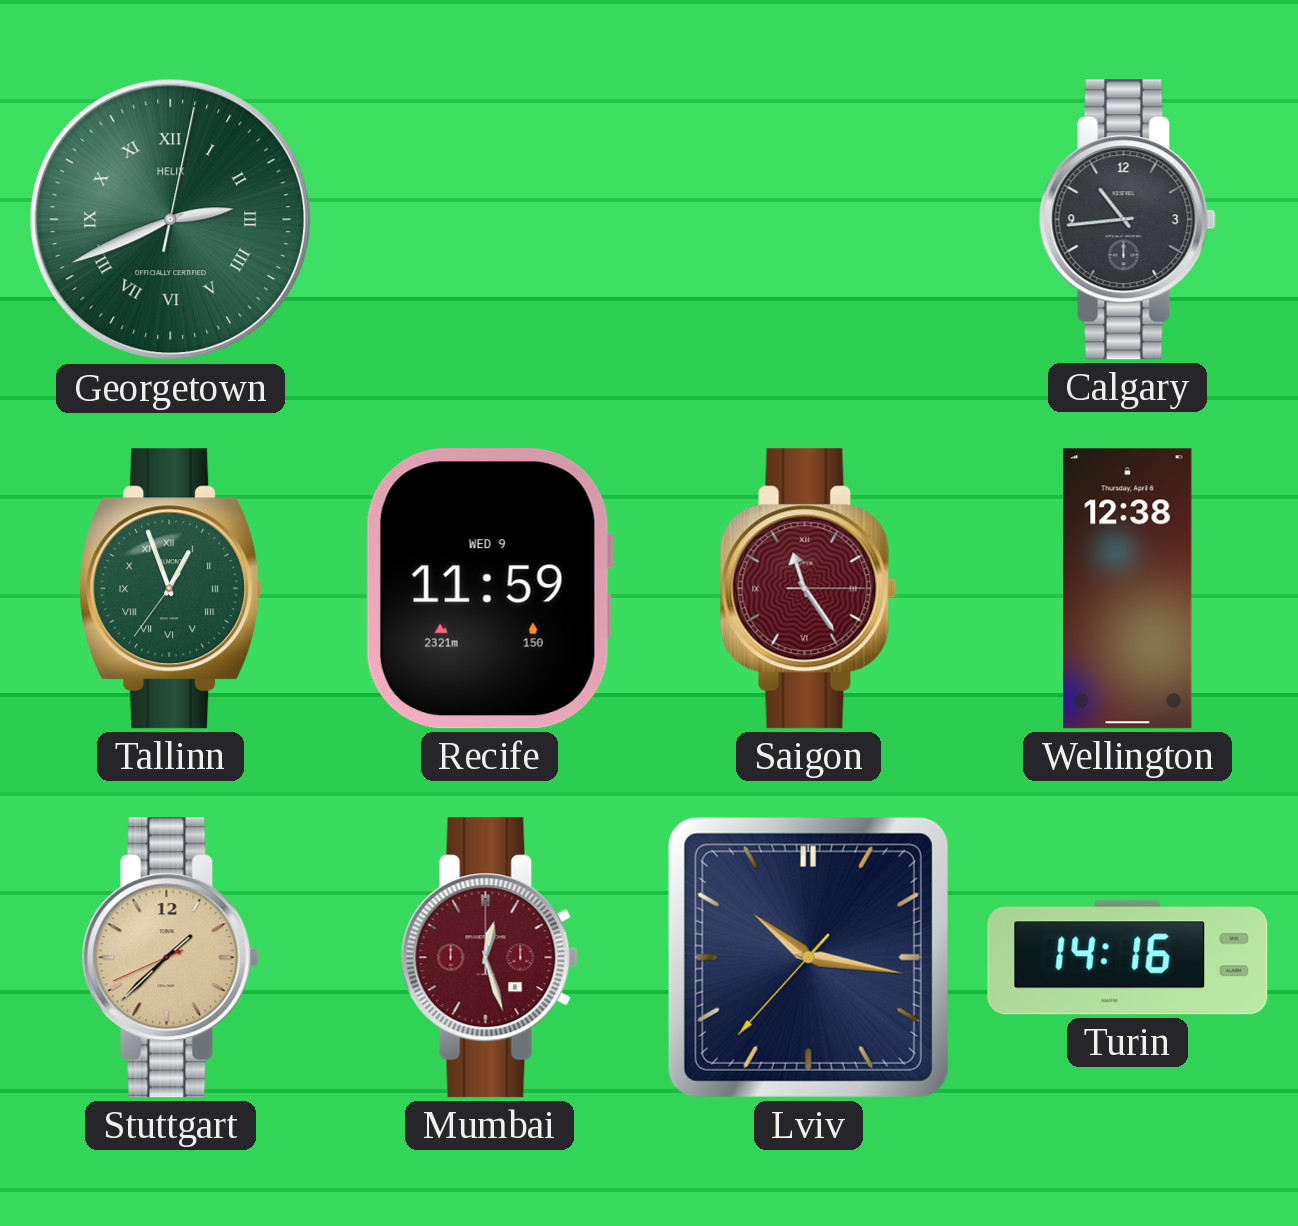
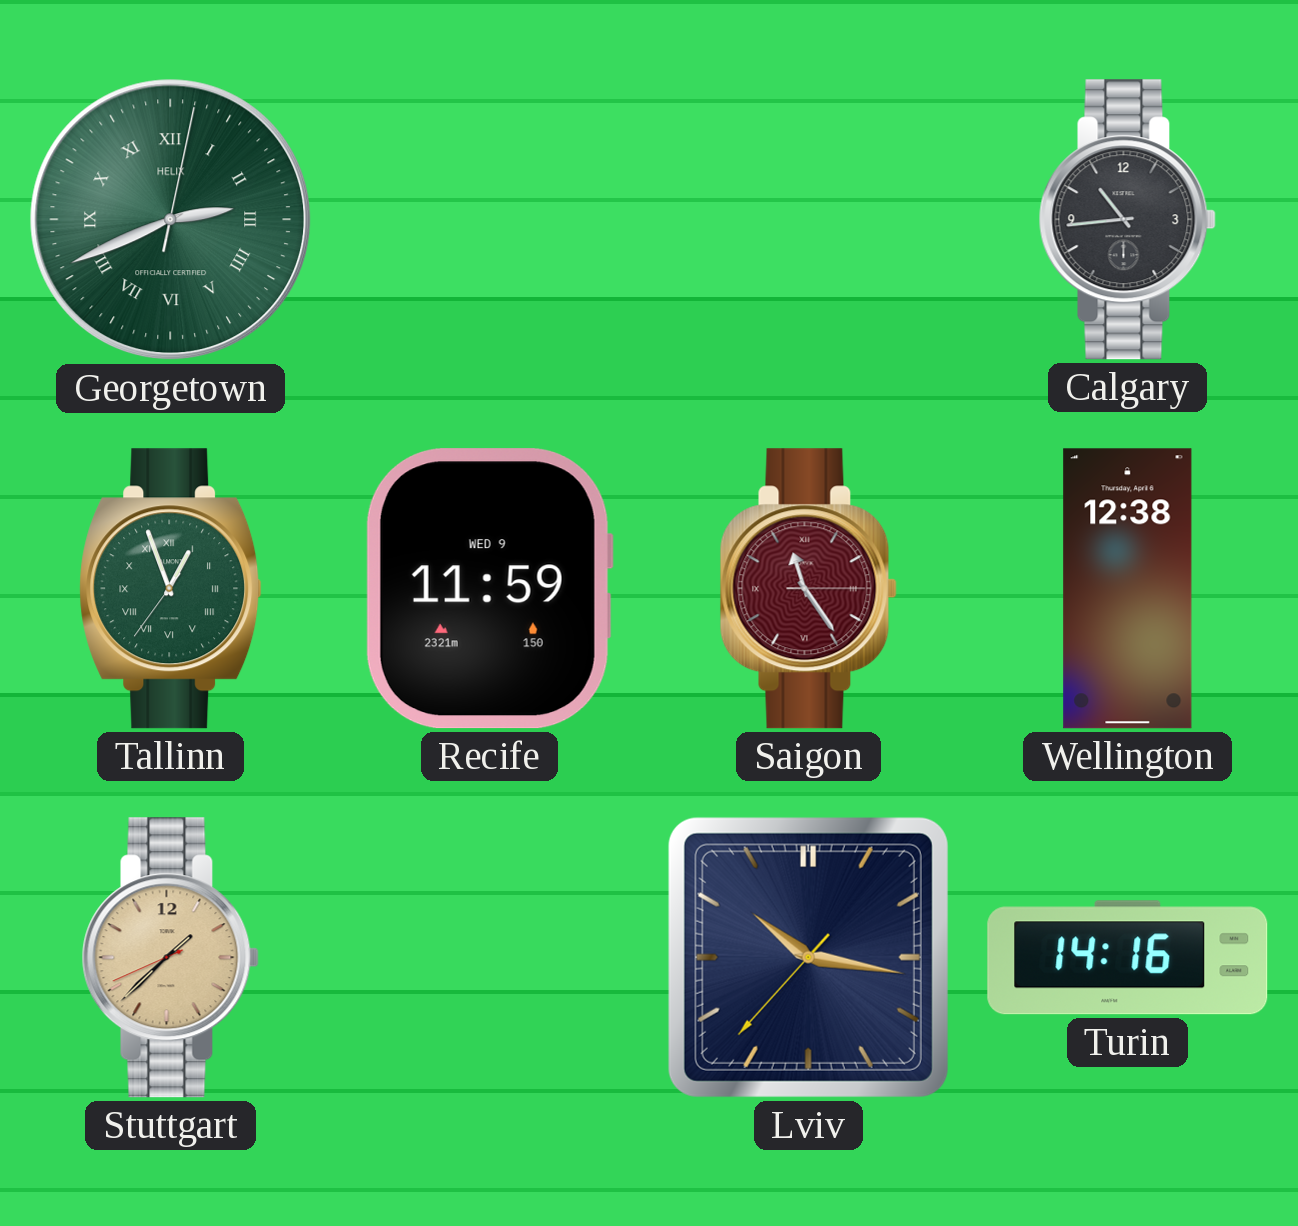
Mumbai: 12:27 -> none
